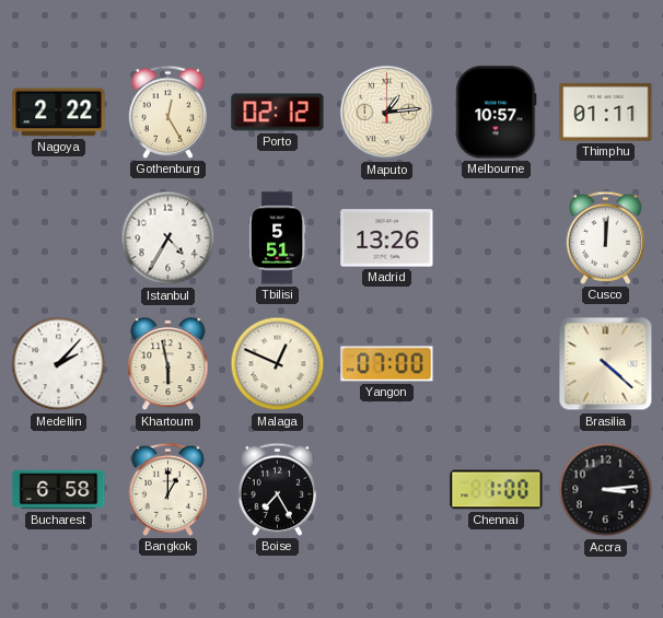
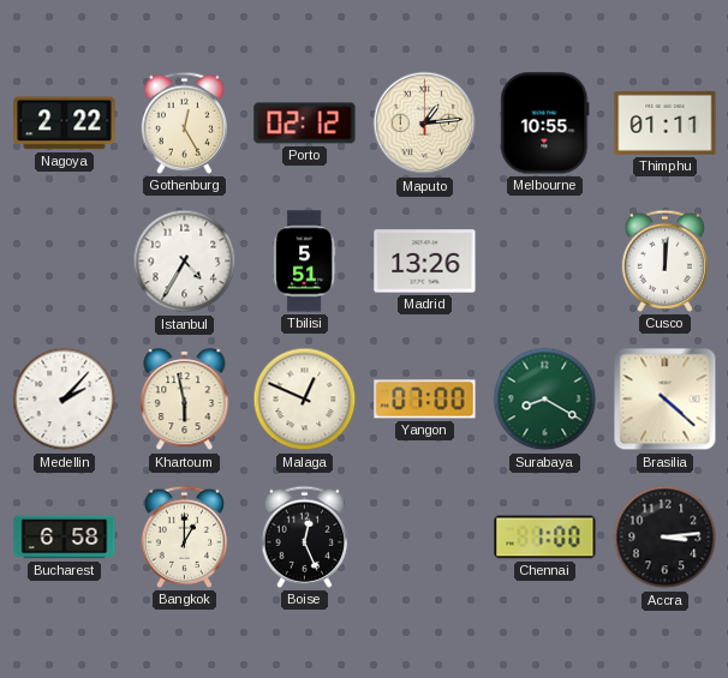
Melbourne: 10:57 -> 10:55
Surabaya: none -> 8:20
Boise: 7:25 -> 12:26
